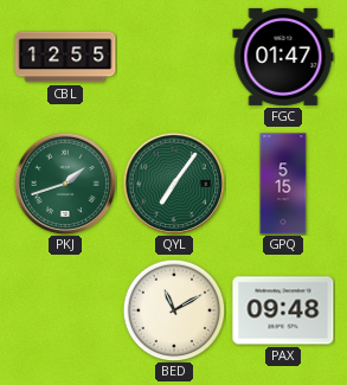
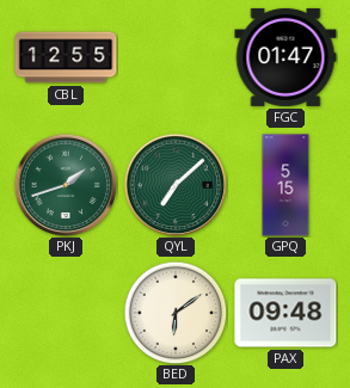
QYL: 7:06 -> 7:08
BED: 11:10 -> 6:09
